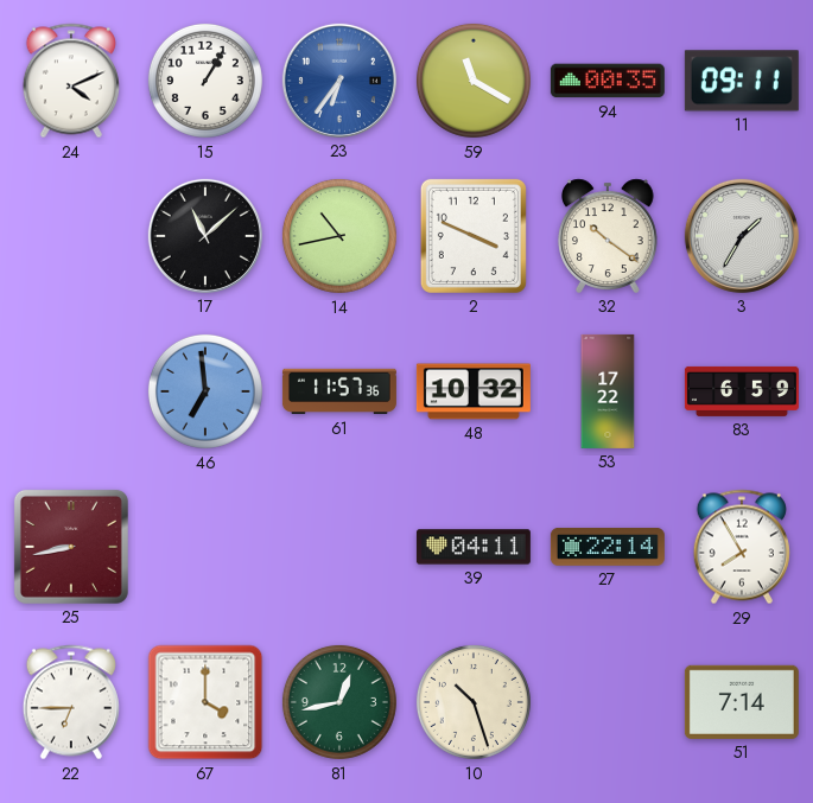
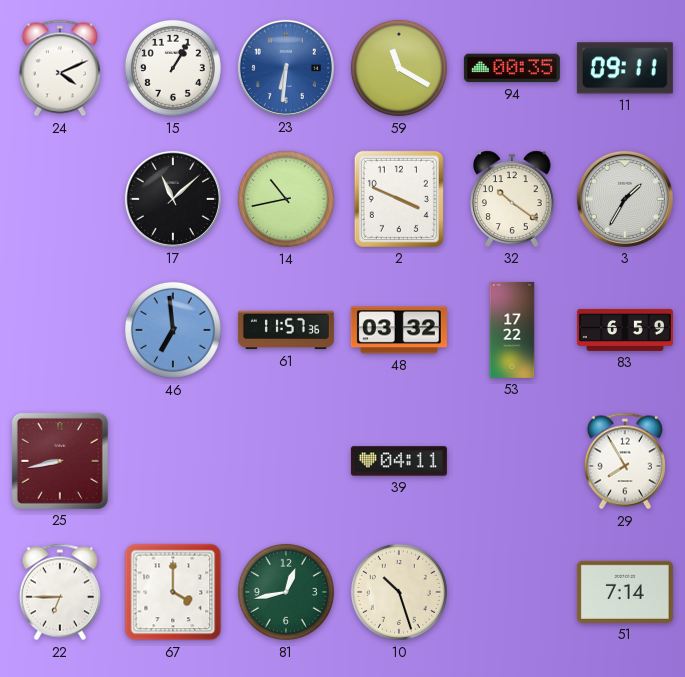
23: 6:36 -> 6:31
48: 10:32 -> 03:32
27: 22:14 -> none
